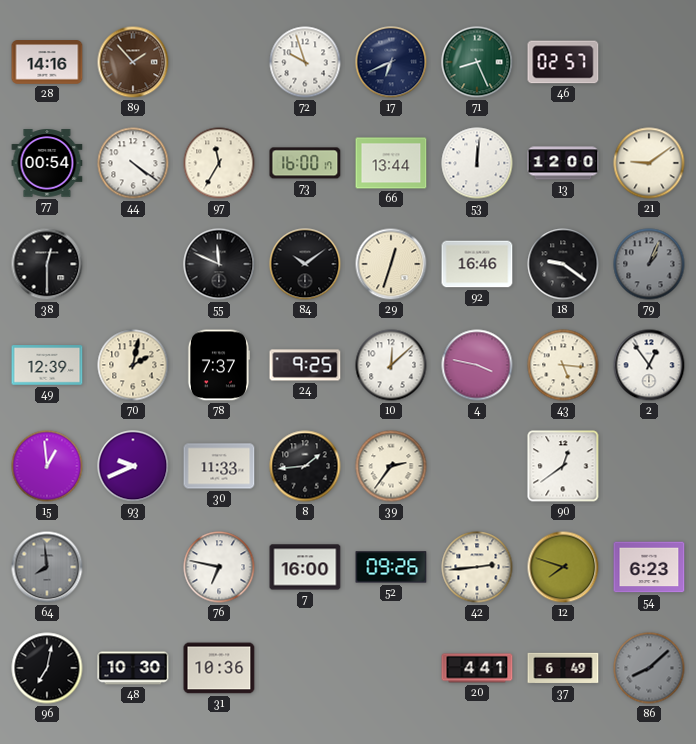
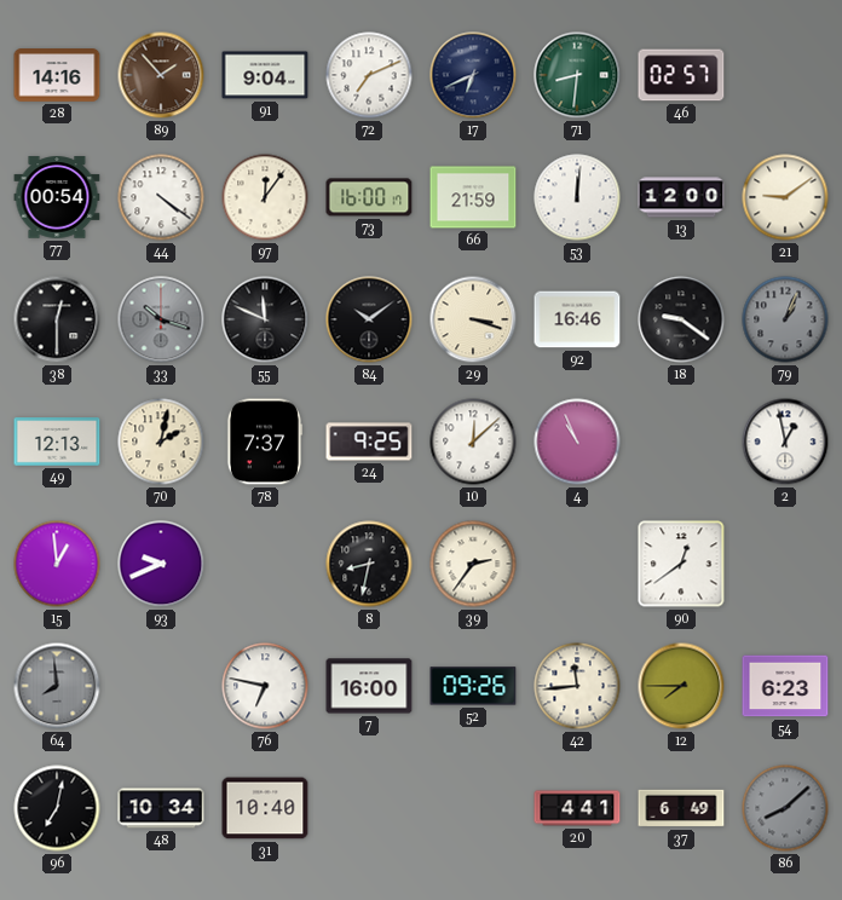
91: none -> 9:04
72: 9:57 -> 7:11
71: 8:26 -> 8:31
97: 11:35 -> 12:06
66: 13:44 -> 21:59
33: none -> 10:18
29: 12:33 -> 3:18
49: 12:39 -> 12:13
4: 3:47 -> 10:56
43: 5:16 -> none
2: 12:54 -> 12:58
30: 11:33 -> none
8: 1:44 -> 8:32
42: 2:44 -> 11:44
12: 7:48 -> 7:45
48: 10:30 -> 10:34
31: 10:36 -> 10:40
